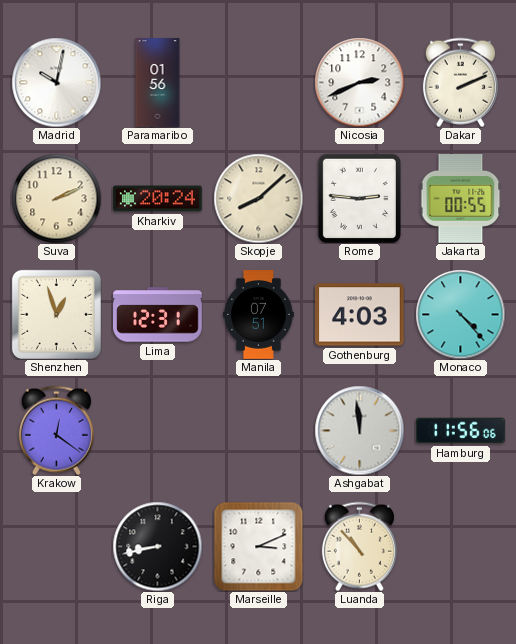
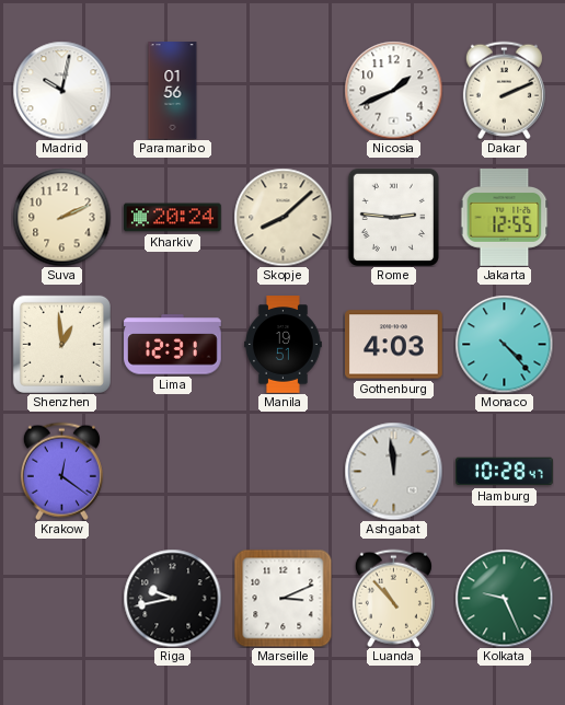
Nicosia: 2:41 -> 1:41
Jakarta: 00:55 -> 12:55
Shenzhen: 12:57 -> 12:59
Manila: 07:51 -> 19:51
Hamburg: 11:56 -> 10:28
Riga: 8:43 -> 9:43
Kolkata: none -> 9:26
